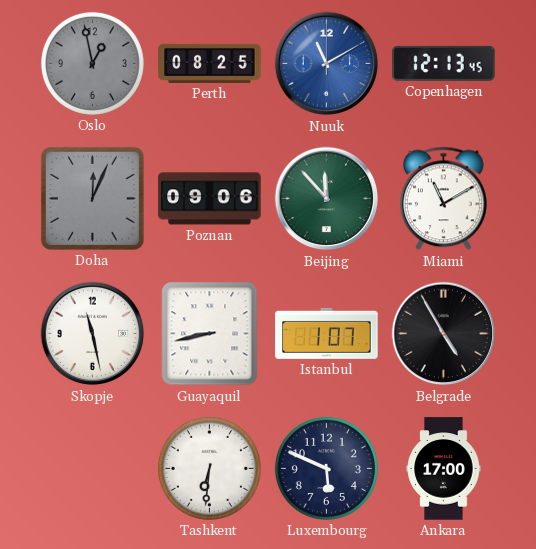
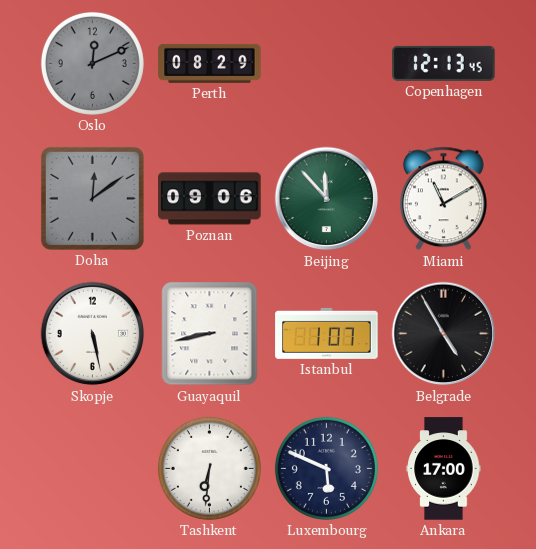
Oslo: 12:58 -> 12:11
Perth: 08:25 -> 08:29
Nuuk: 11:10 -> none
Doha: 12:04 -> 12:09
Skopje: 11:28 -> 5:28
